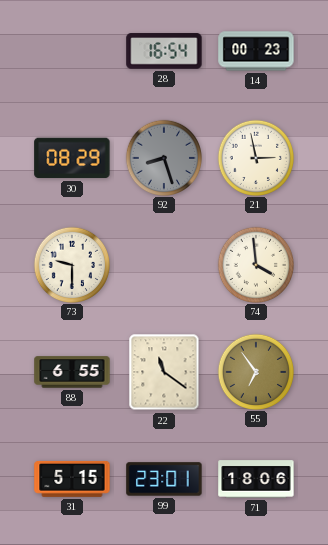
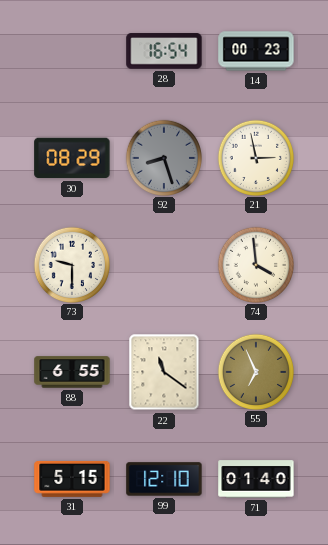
55: 6:54 -> 6:56
99: 23:01 -> 12:10
71: 18:06 -> 01:40
